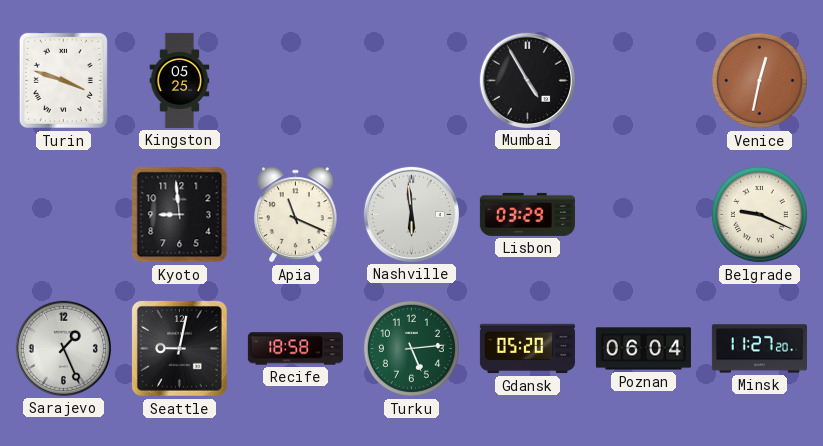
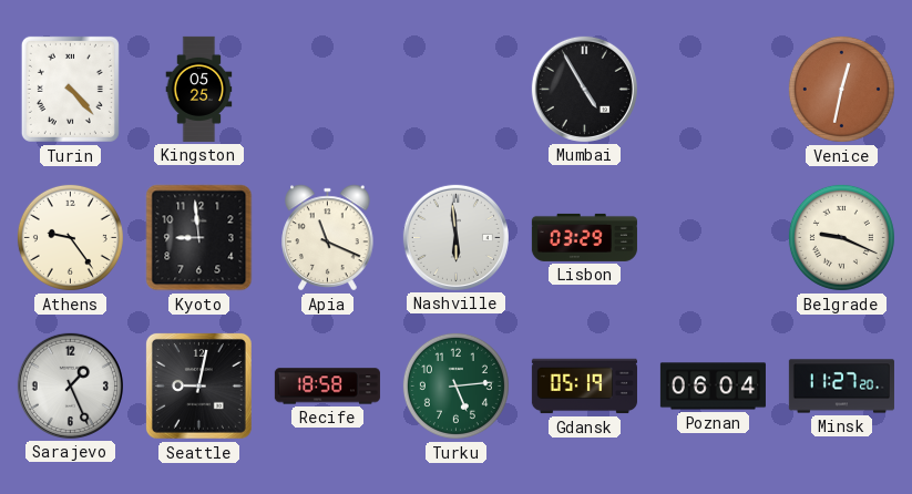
Turin: 3:48 -> 4:23
Athens: none -> 9:24
Gdansk: 05:20 -> 05:19
